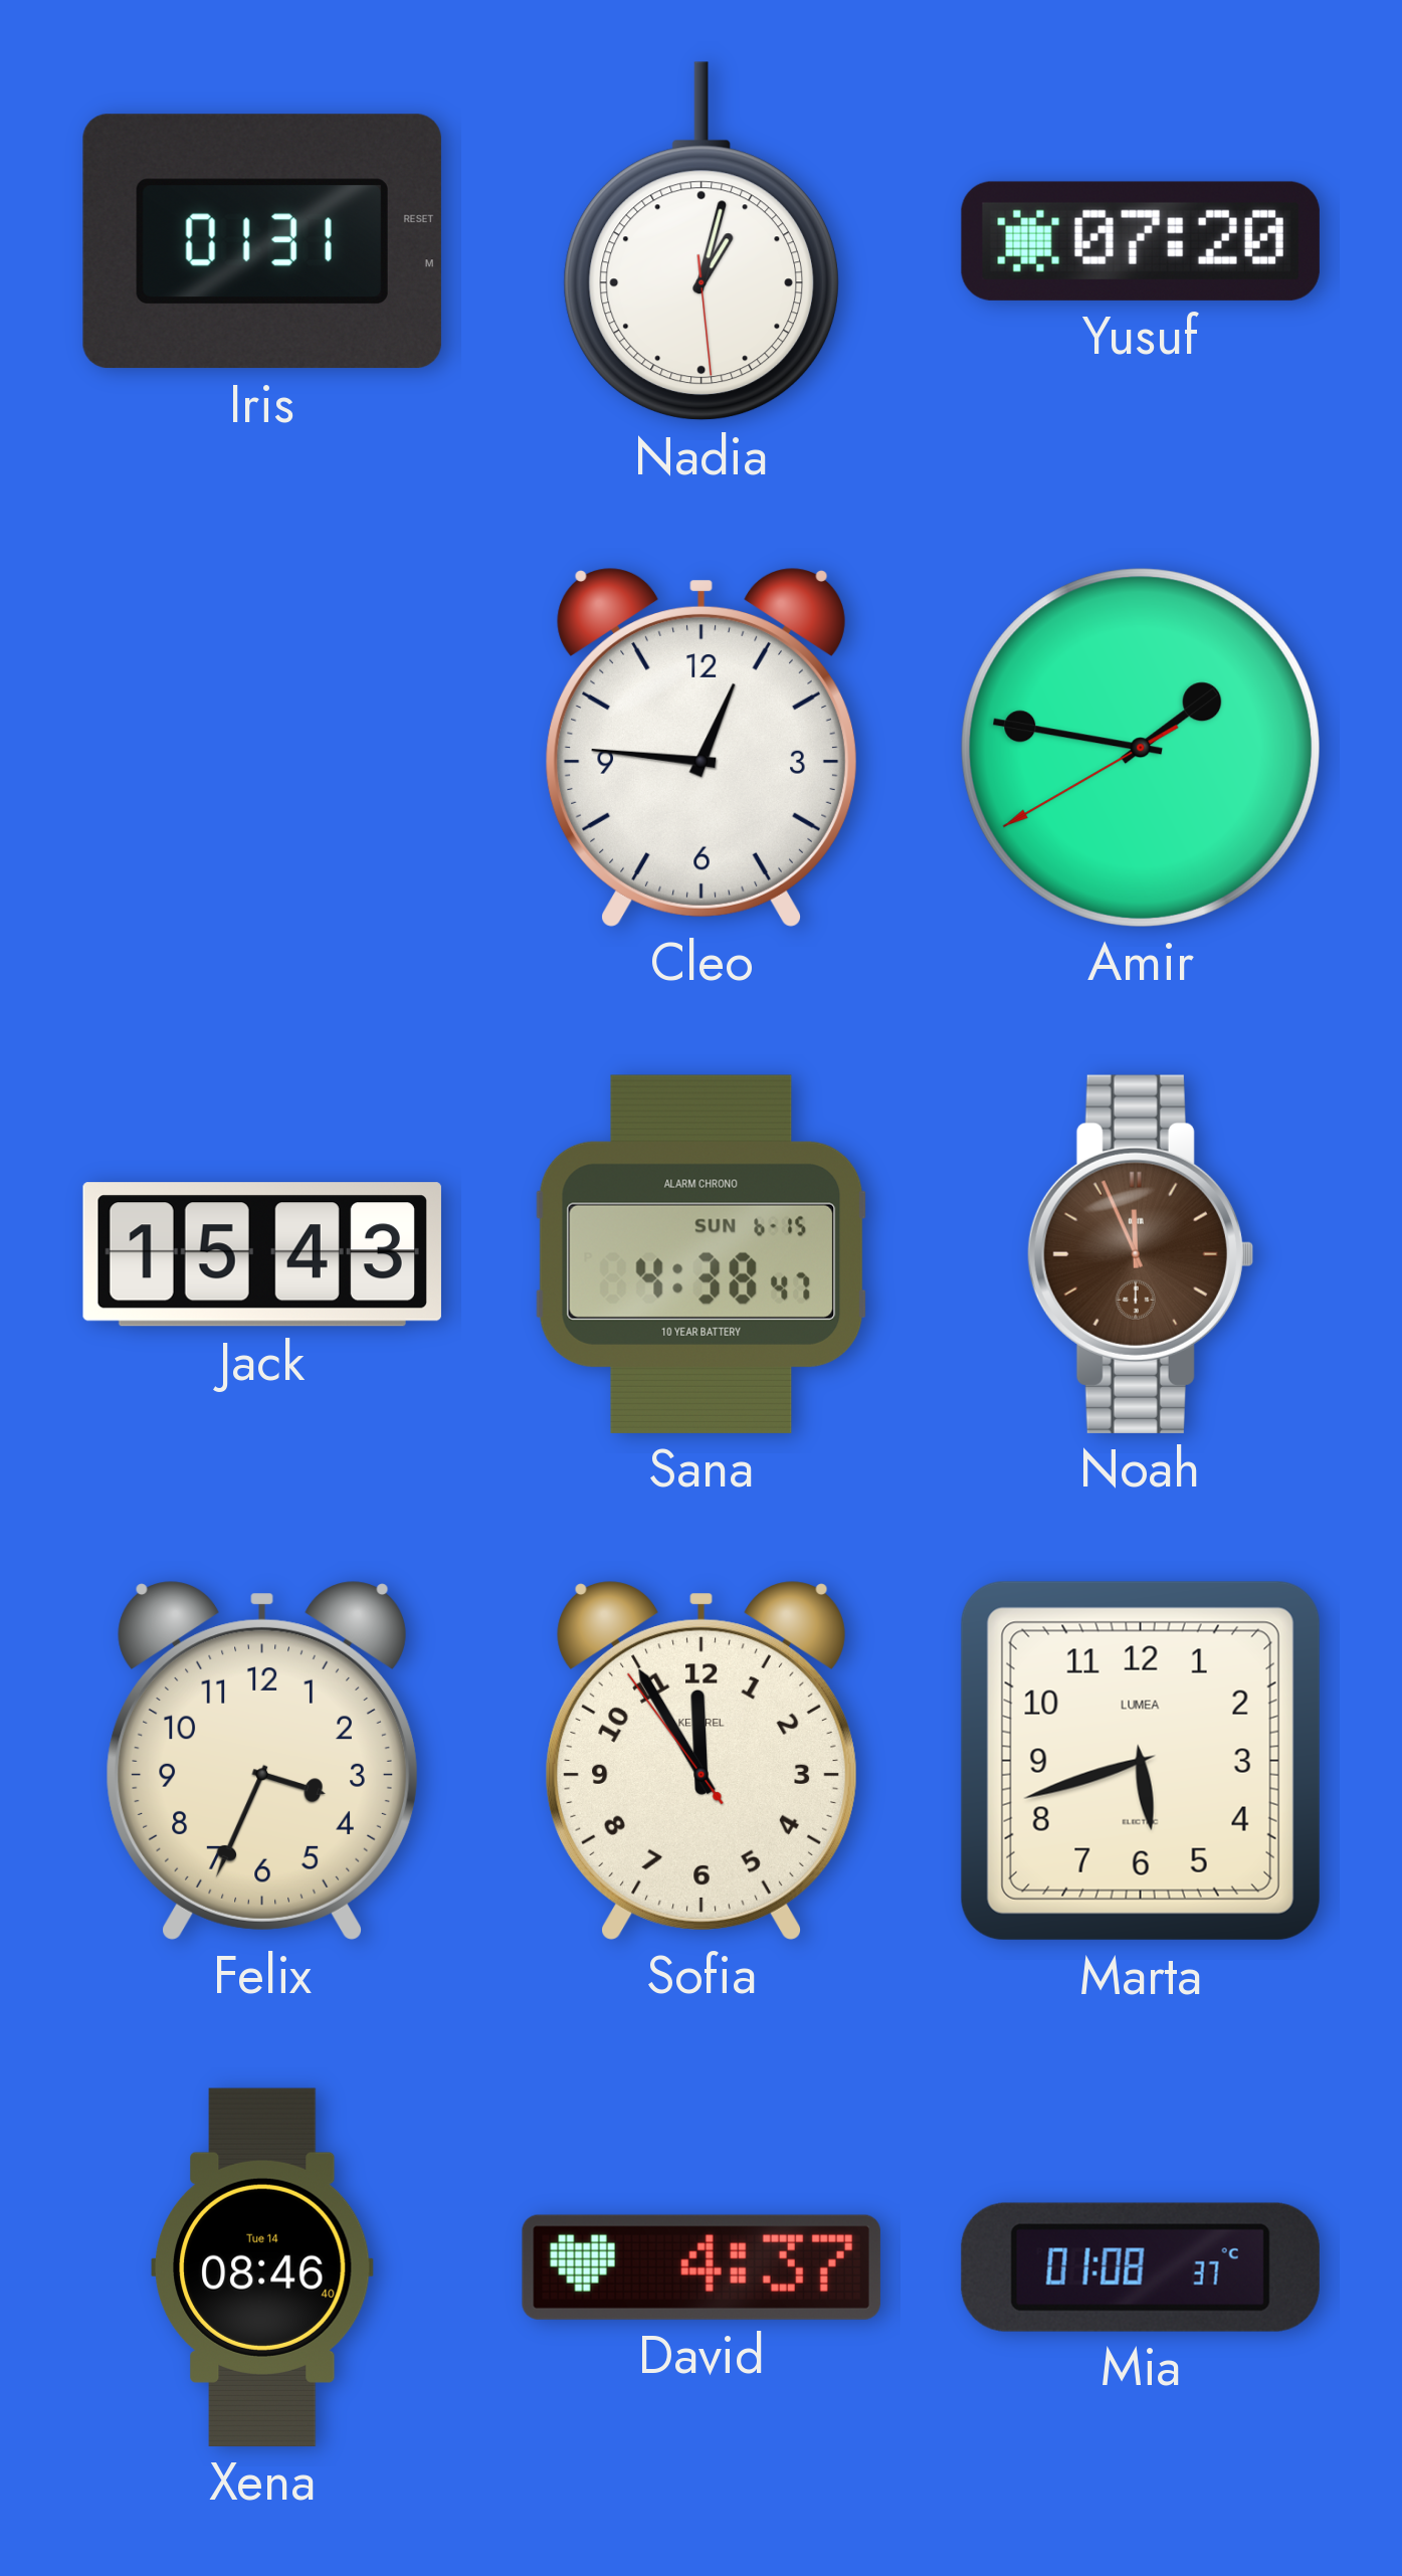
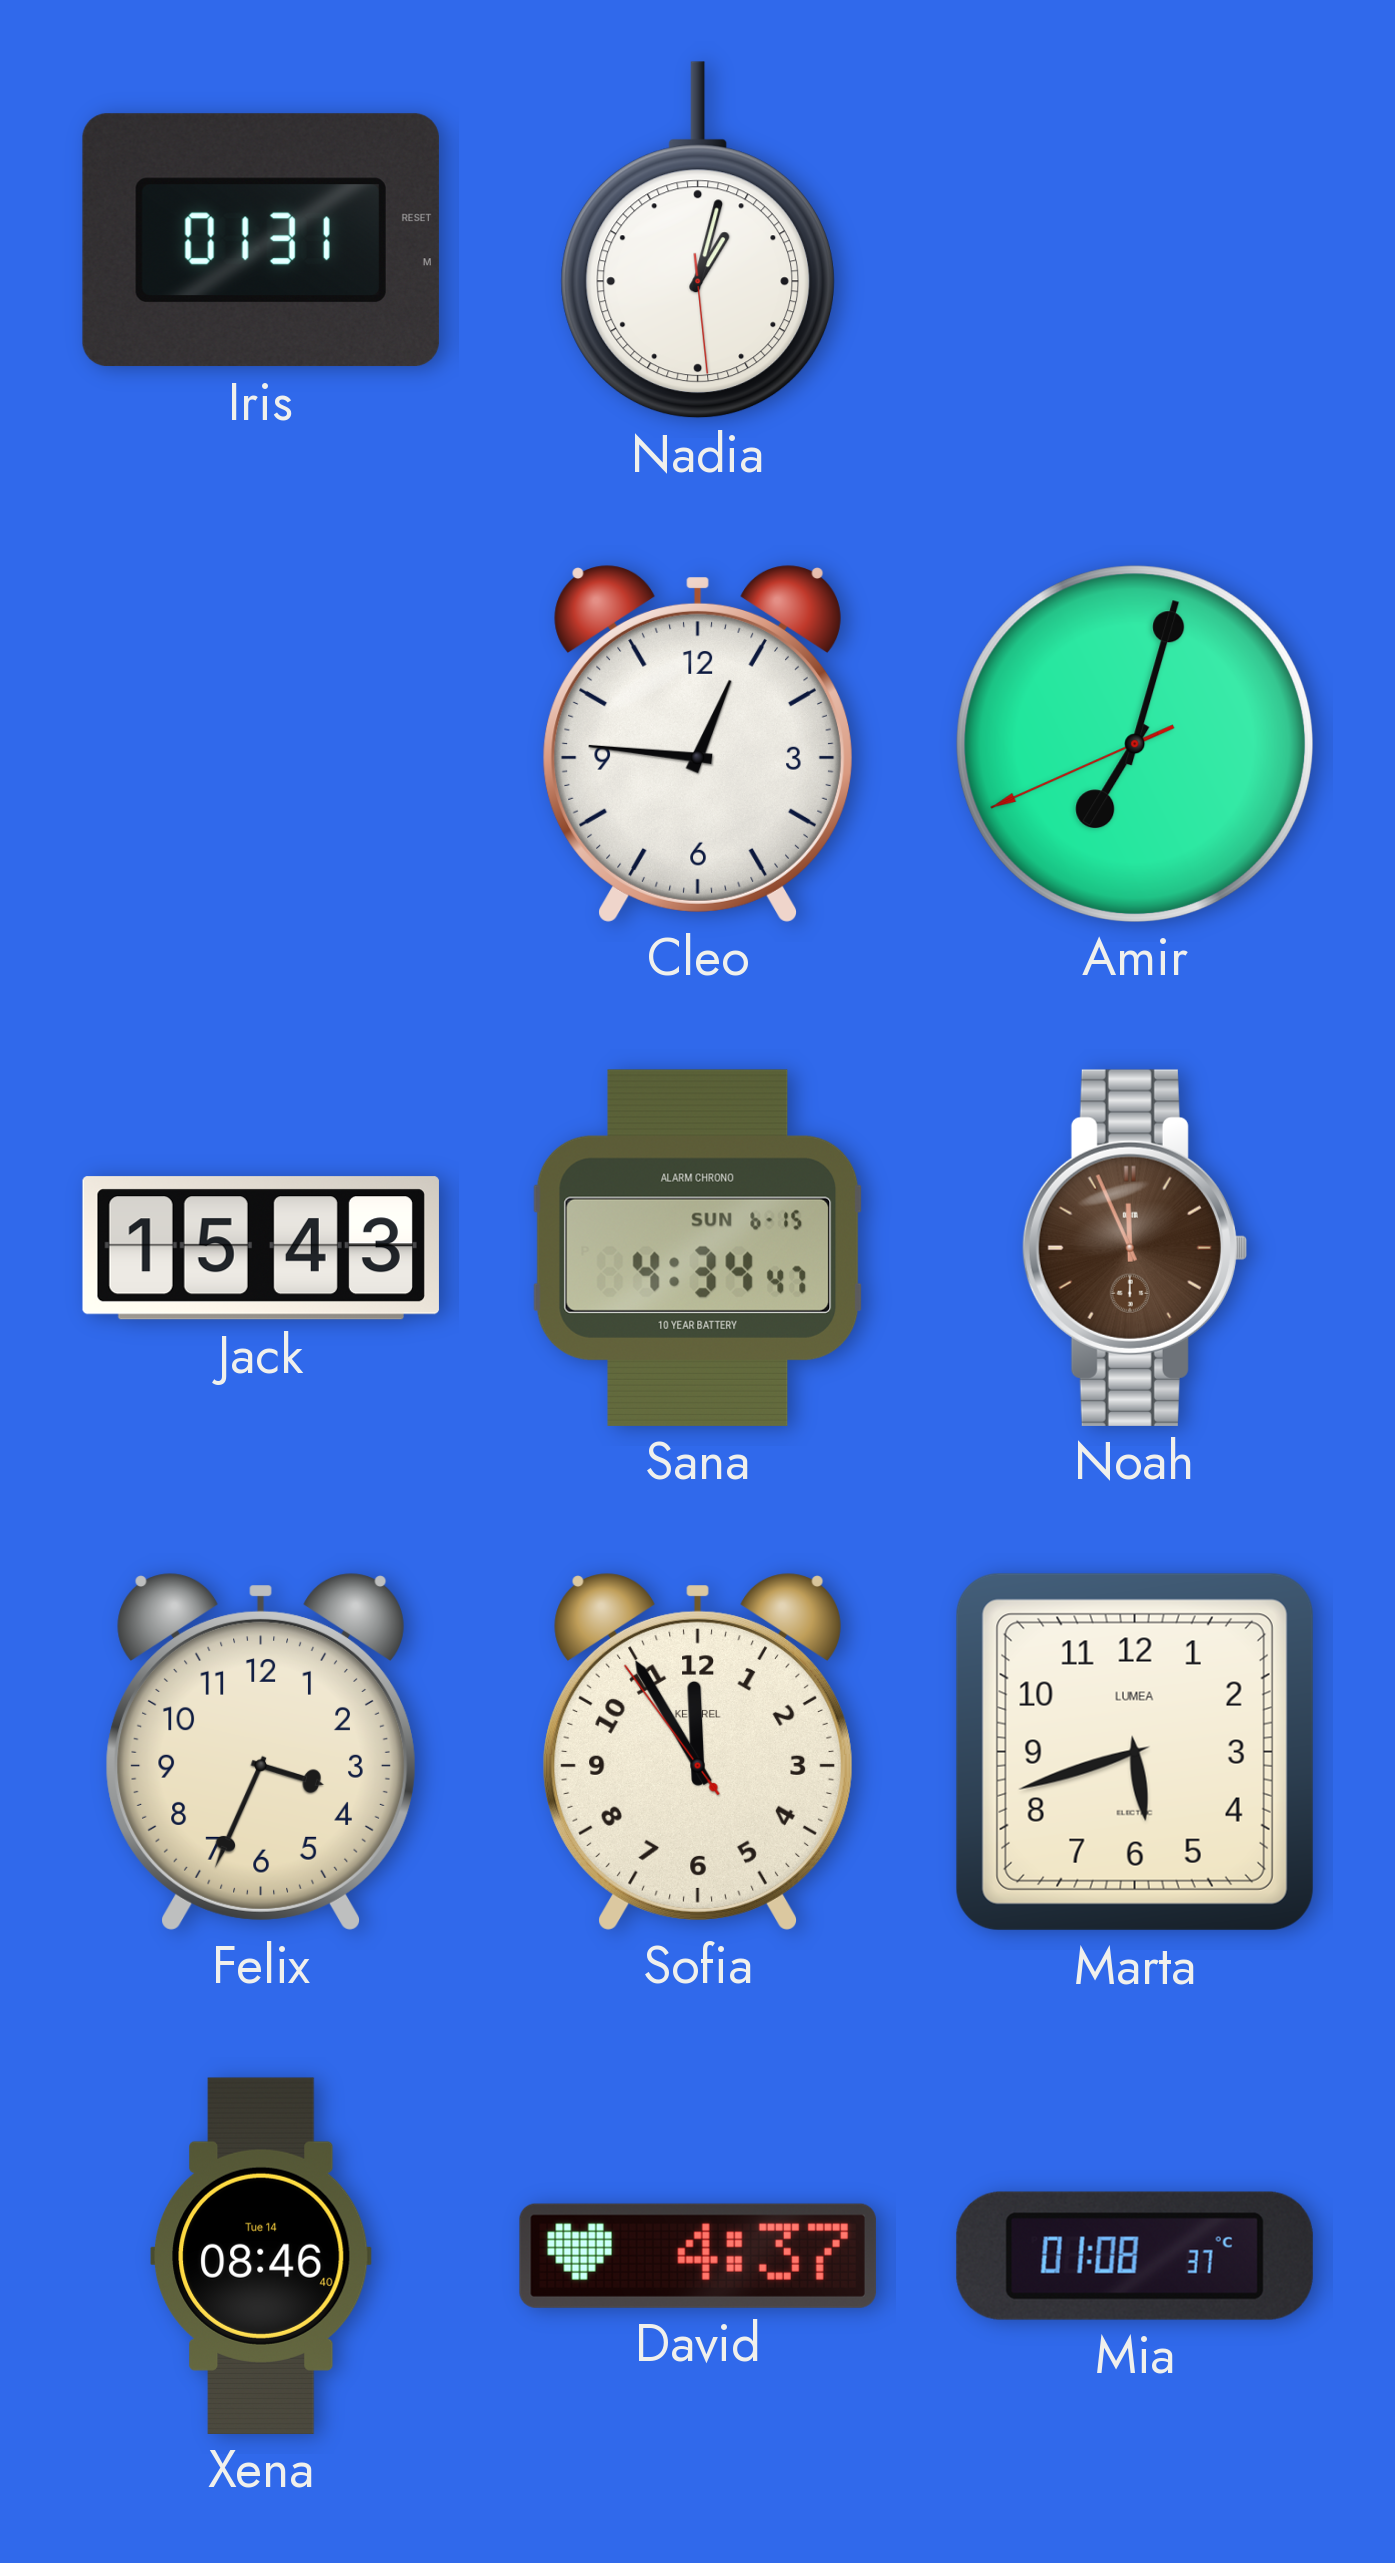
Yusuf: 07:20 -> none
Amir: 1:46 -> 7:02
Sana: 4:38 -> 4:34
